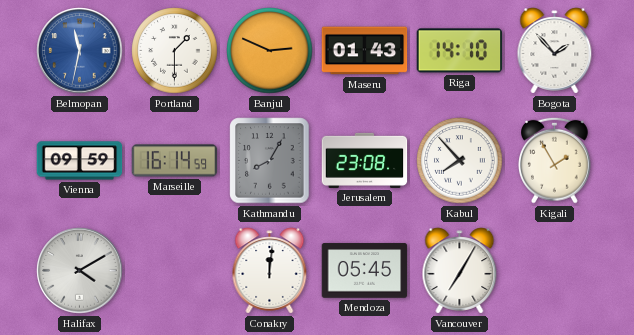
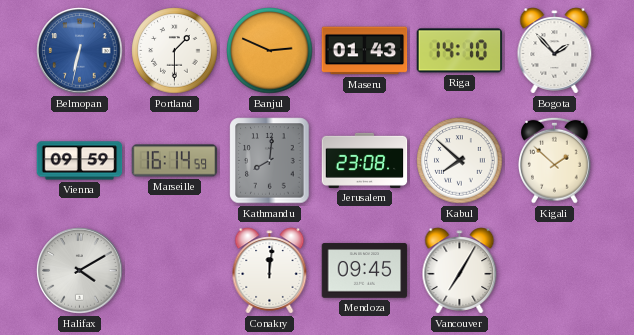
Belmopan: 11:32 -> 6:32
Kathmandu: 8:05 -> 8:01
Kabul: 7:53 -> 7:52
Kigali: 1:55 -> 1:52
Mendoza: 05:45 -> 09:45
